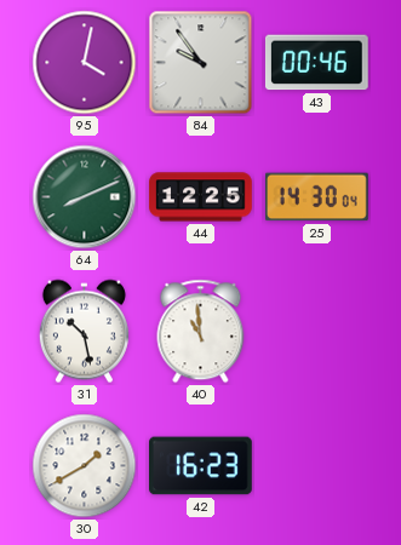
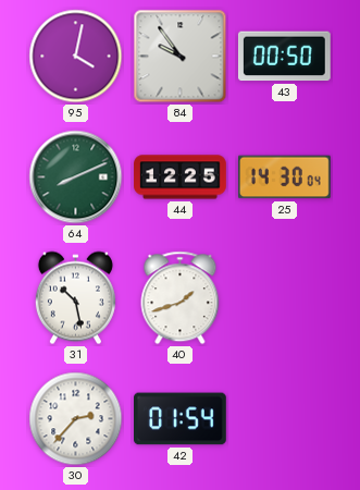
43: 00:46 -> 00:50
40: 10:59 -> 1:42
30: 1:40 -> 2:37
42: 16:23 -> 01:54
